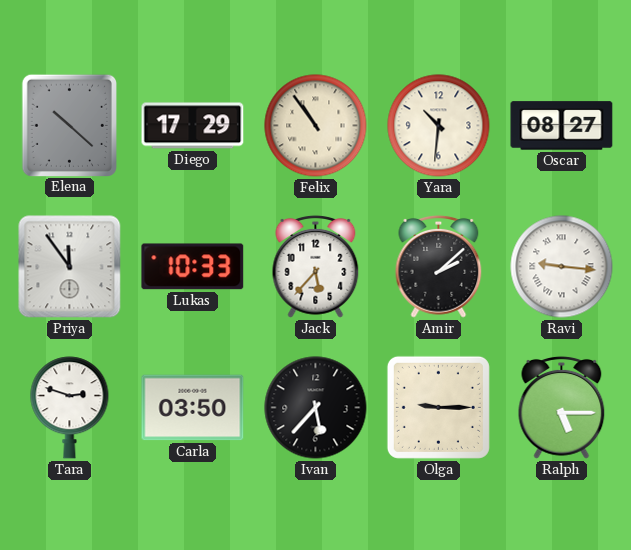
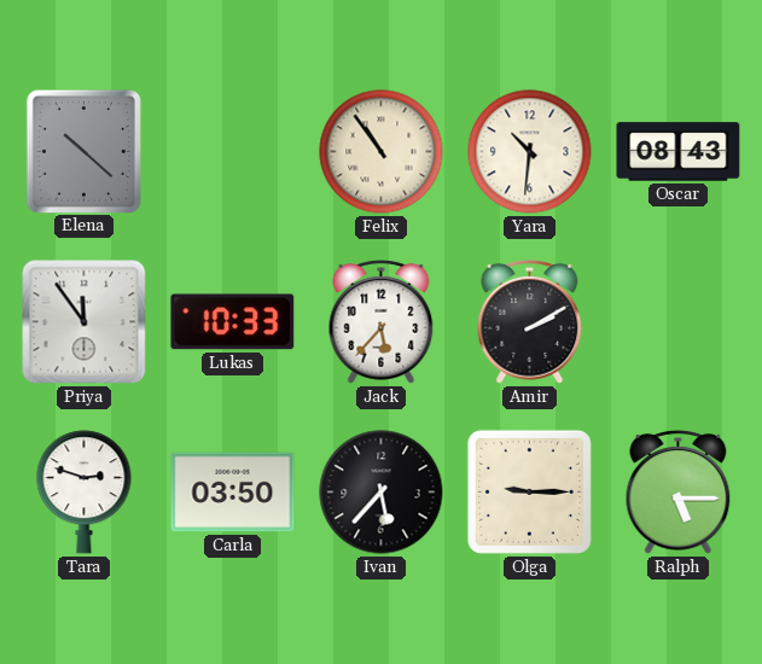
Diego: 17:29 -> none
Oscar: 08:27 -> 08:43
Amir: 2:08 -> 2:10
Ravi: 9:16 -> none
